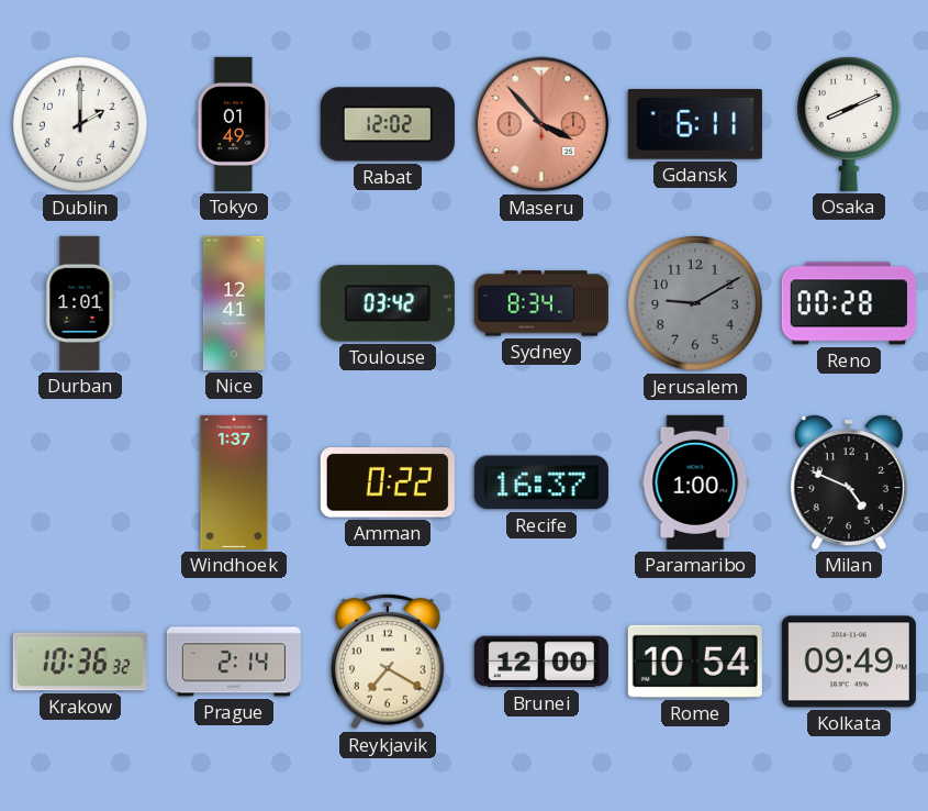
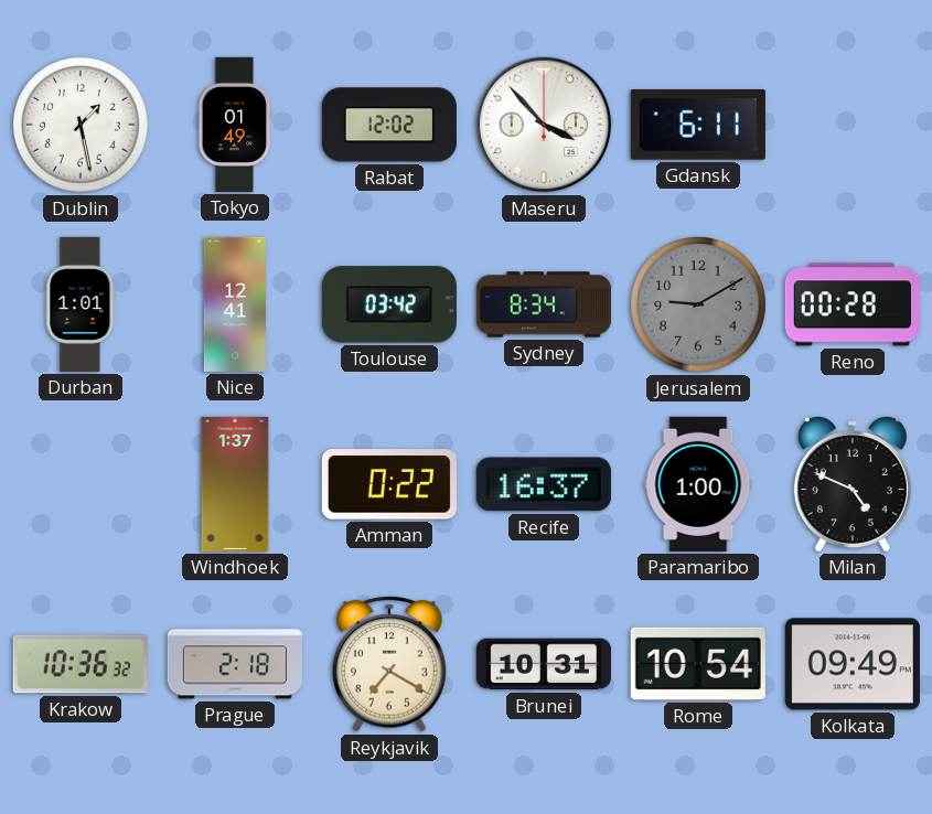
Dublin: 2:00 -> 1:28
Maseru dial: salmon -> white
Osaka: 8:11 -> none
Prague: 2:14 -> 2:18
Brunei: 12:00 -> 10:31
